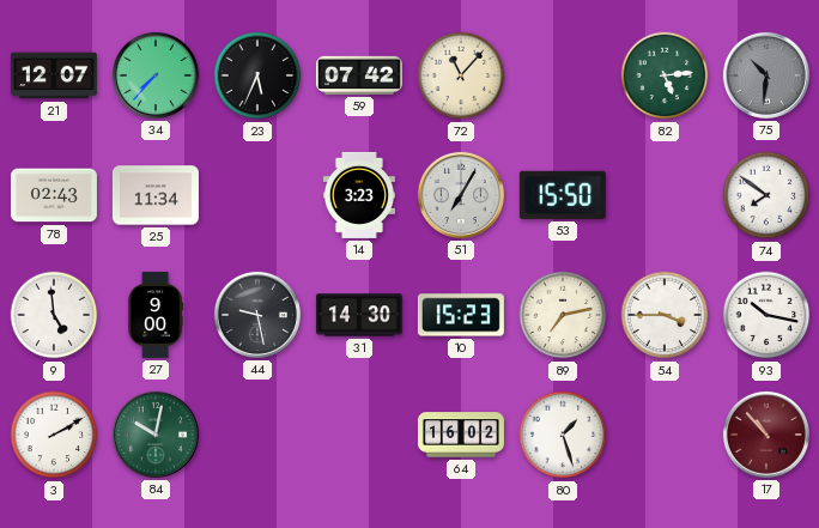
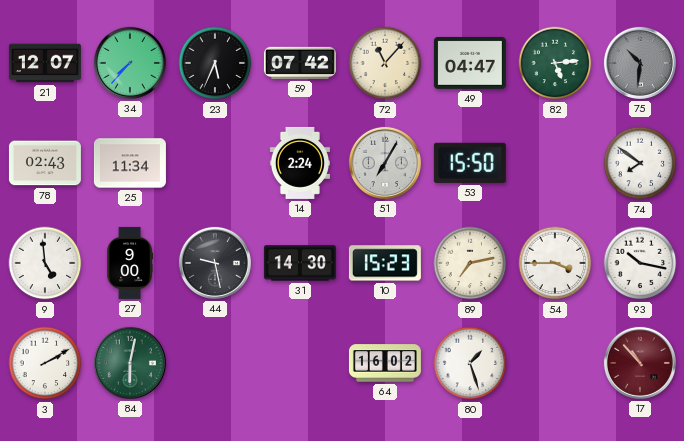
49: none -> 04:47
14: 3:23 -> 2:24
84: 10:02 -> 6:02
